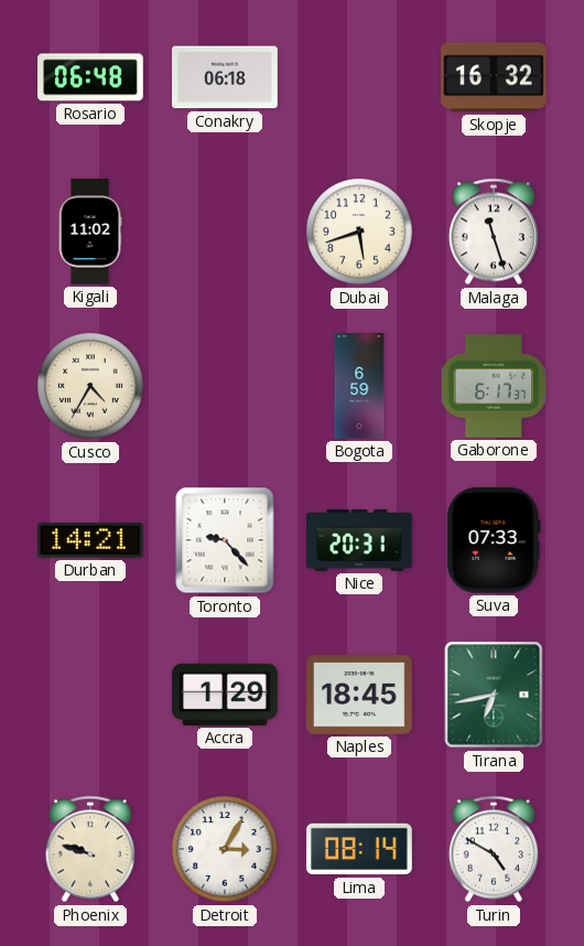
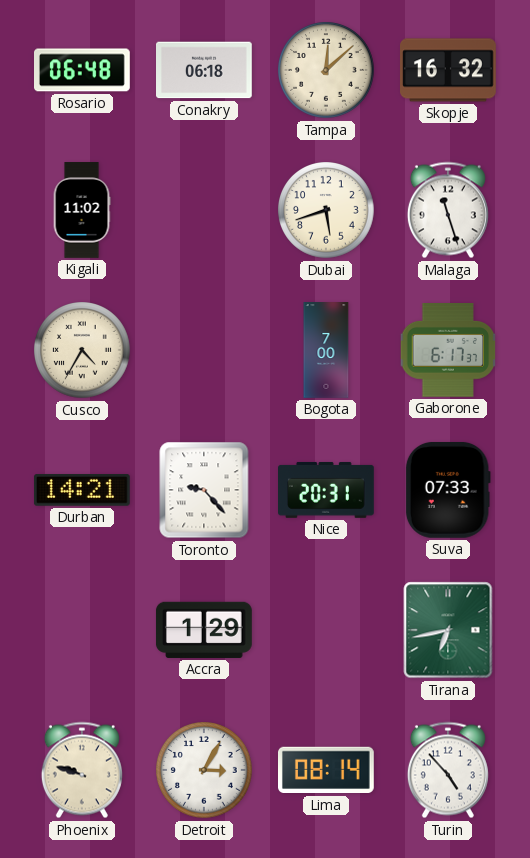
Tampa: none -> 12:08
Bogota: 6:59 -> 7:00
Naples: 18:45 -> none
Turin: 4:50 -> 4:53
